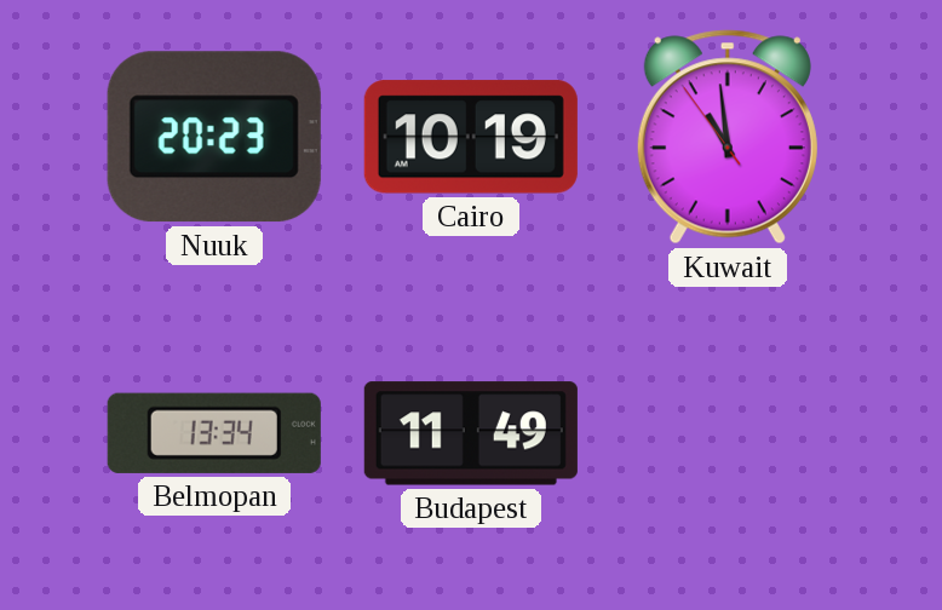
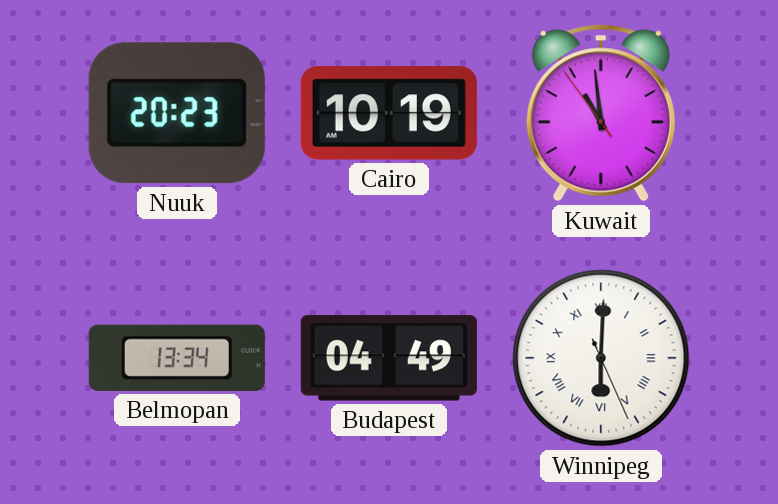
Budapest: 11:49 -> 04:49
Winnipeg: none -> 6:00
